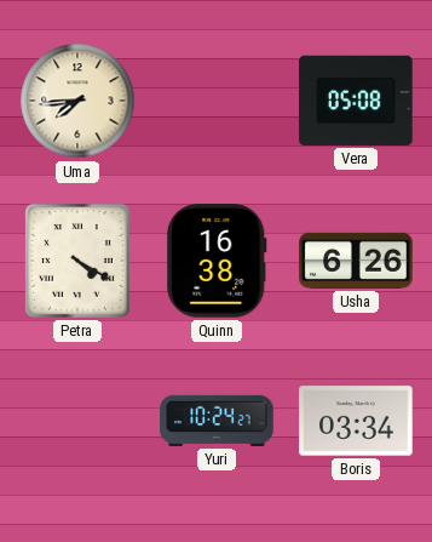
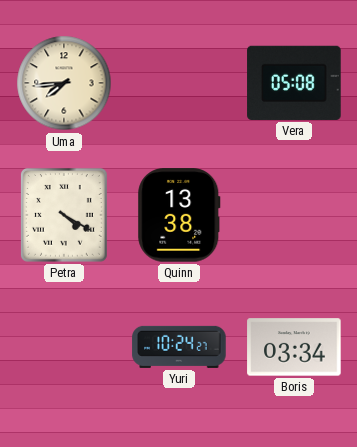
Quinn: 16:38 -> 13:38
Usha: 6:26 -> none
